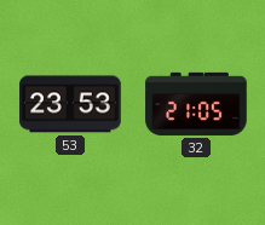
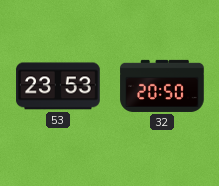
32: 21:05 -> 20:50
